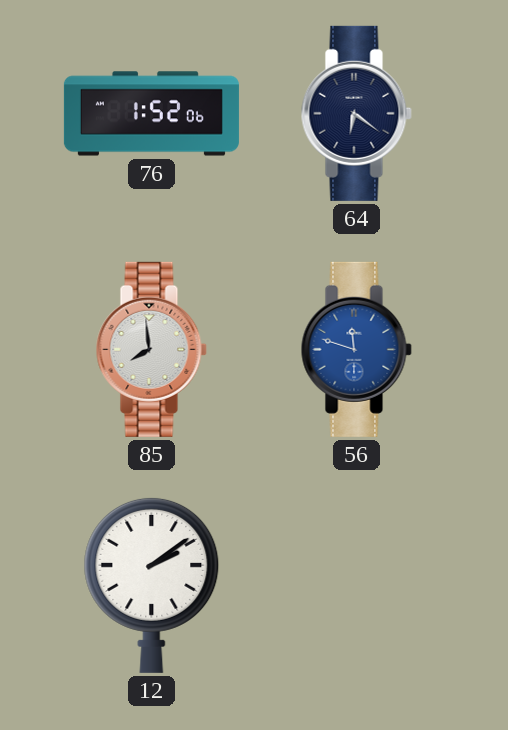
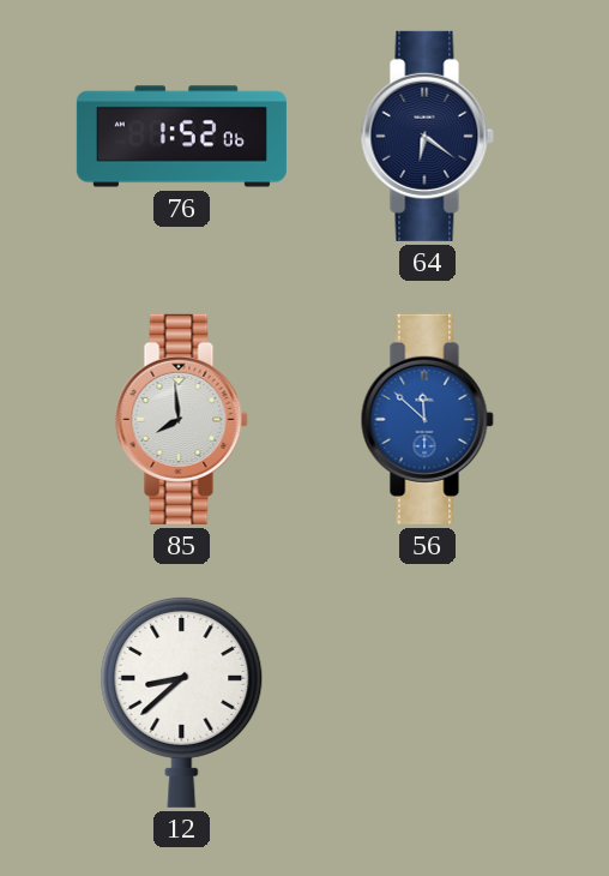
56: 11:48 -> 11:52
12: 2:09 -> 8:38
